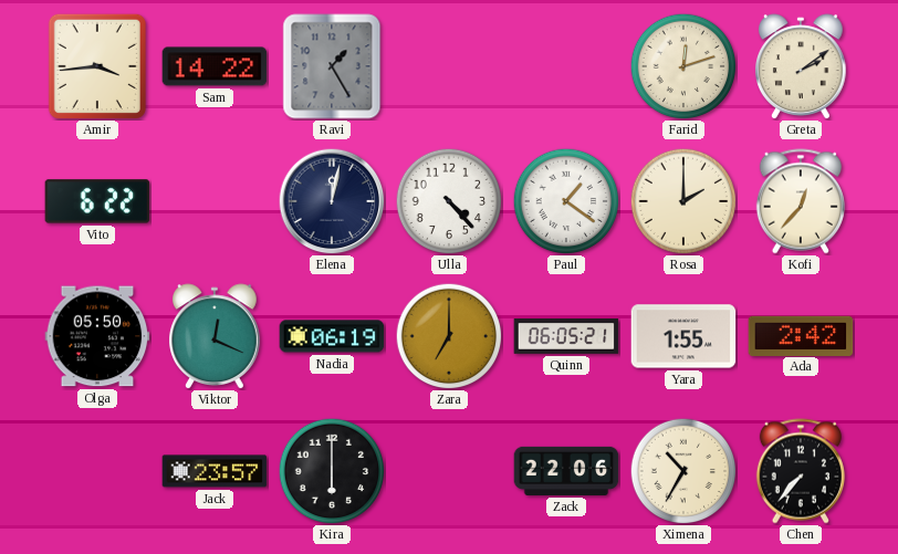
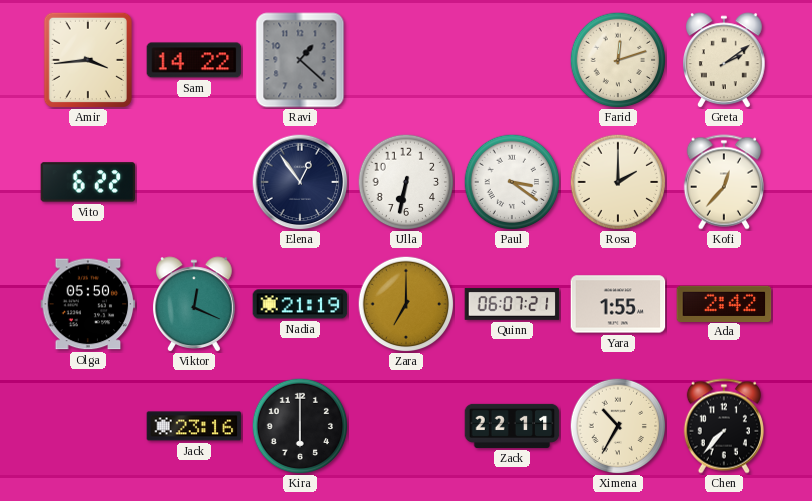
Ravi: 1:25 -> 1:22
Elena: 12:02 -> 12:54
Ulla: 4:23 -> 6:32
Paul: 1:21 -> 3:21
Nadia: 06:19 -> 21:19
Quinn: 06:05 -> 06:07
Jack: 23:57 -> 23:16
Zack: 22:06 -> 22:11
